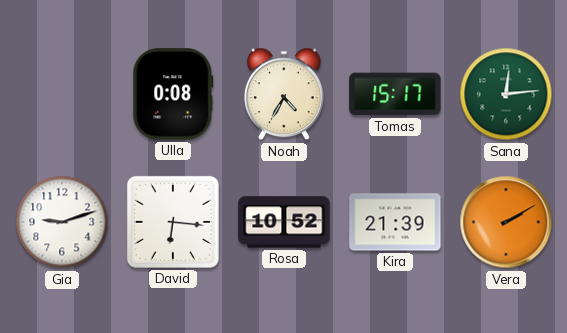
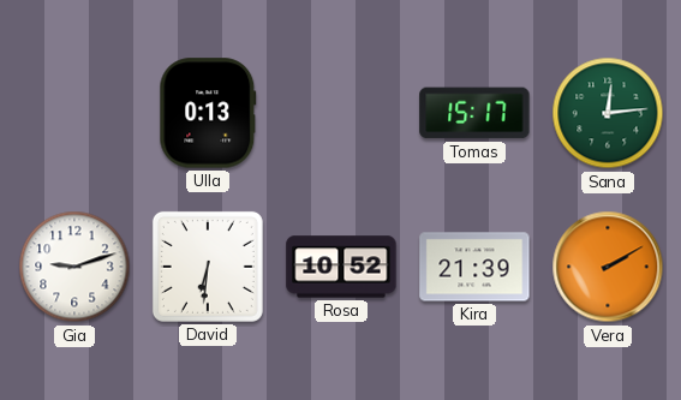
Ulla: 0:08 -> 0:13
Noah: 4:35 -> none
David: 6:16 -> 6:31
